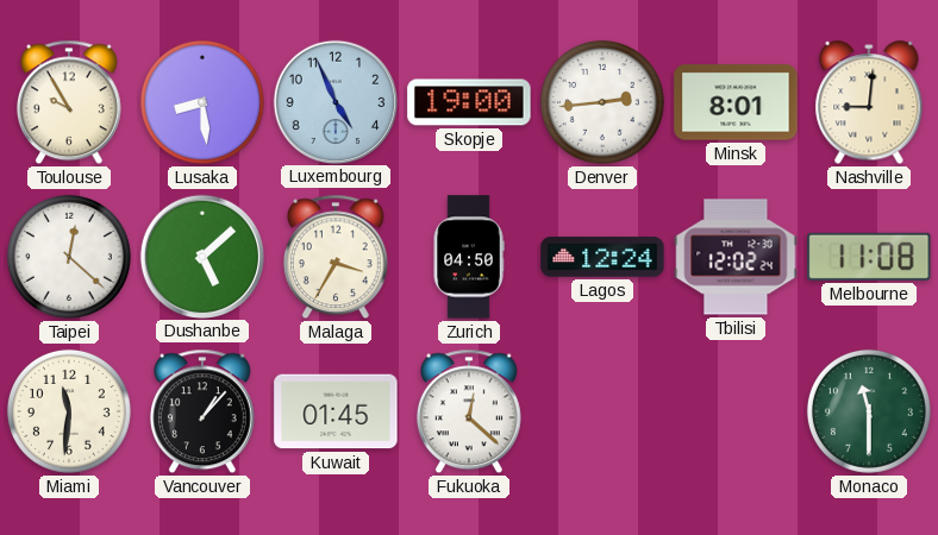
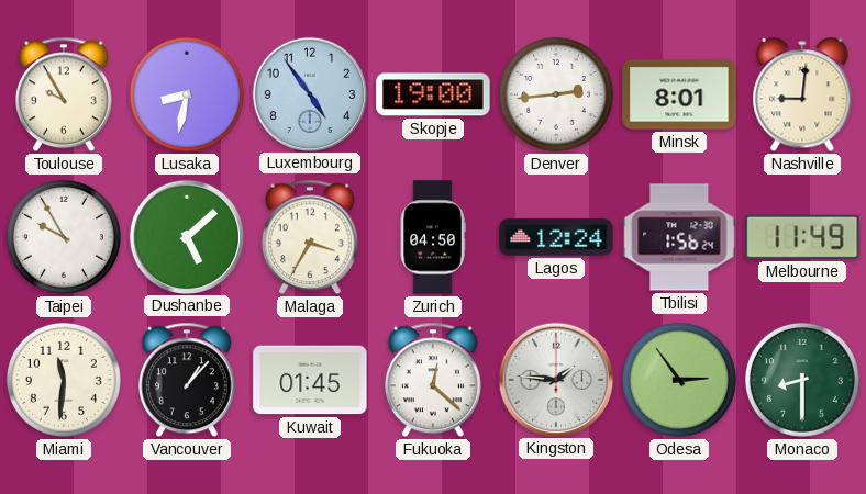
Lusaka: 8:29 -> 8:32
Luxembourg: 4:56 -> 4:54
Taipei: 12:22 -> 9:55
Tbilisi: 12:02 -> 1:56
Melbourne: 11:08 -> 11:49
Kingston: none -> 1:46
Odesa: none -> 2:54
Monaco: 11:30 -> 8:30
